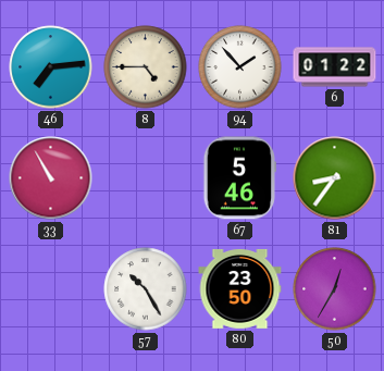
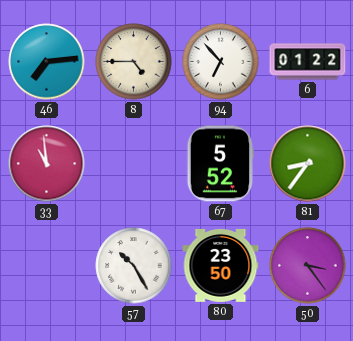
94: 1:53 -> 6:53
33: 10:55 -> 10:59
67: 5:46 -> 5:52
50: 12:35 -> 3:24
